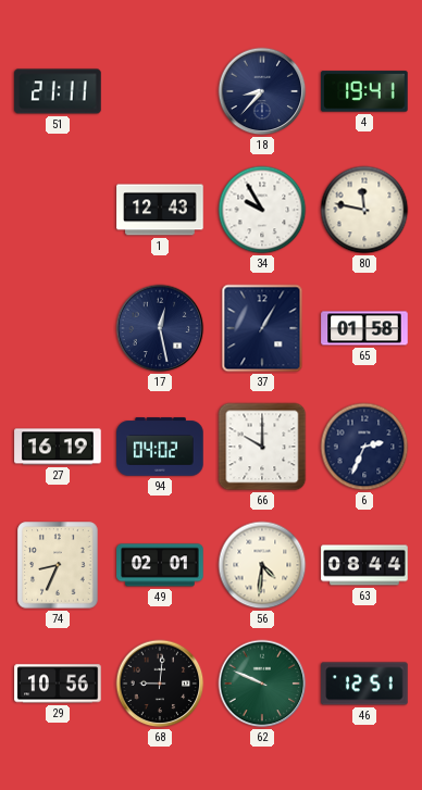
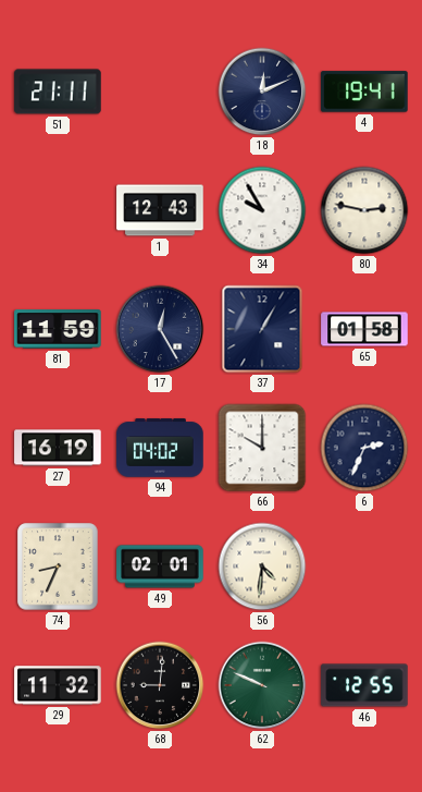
18: 8:37 -> 12:11
80: 11:47 -> 2:47
81: none -> 11:59
17: 12:28 -> 12:25
63: 08:44 -> none
29: 10:56 -> 11:32
46: 12:51 -> 12:55
